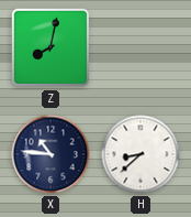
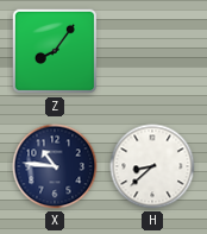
Z: 8:02 -> 8:06
